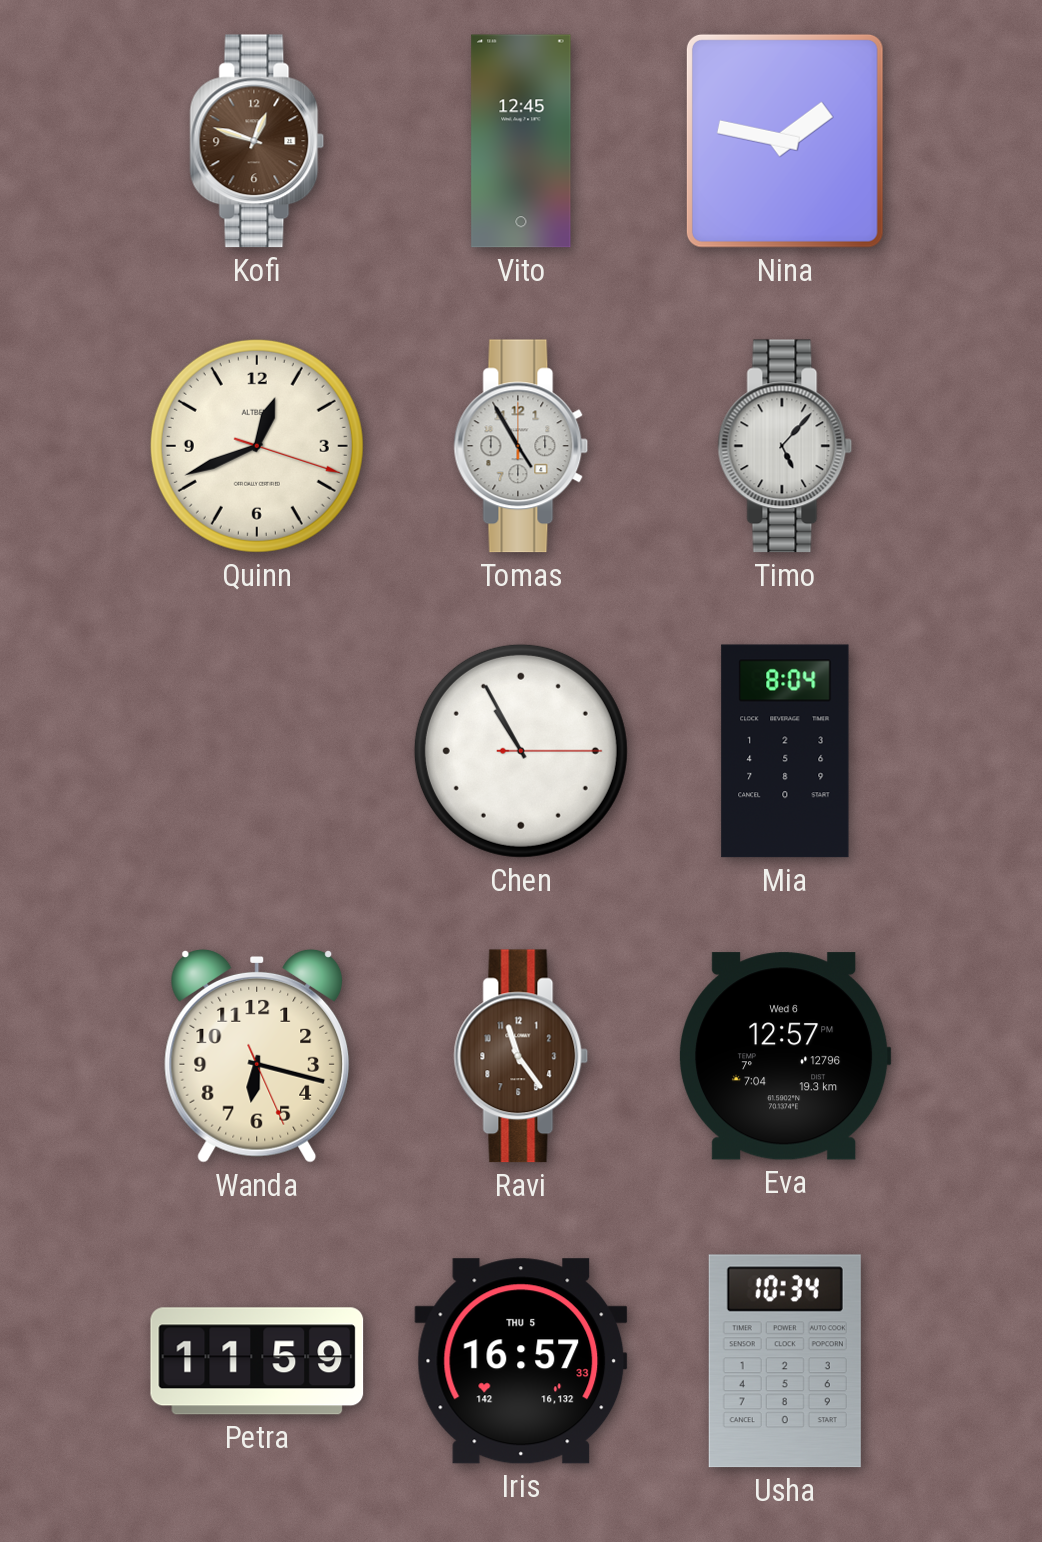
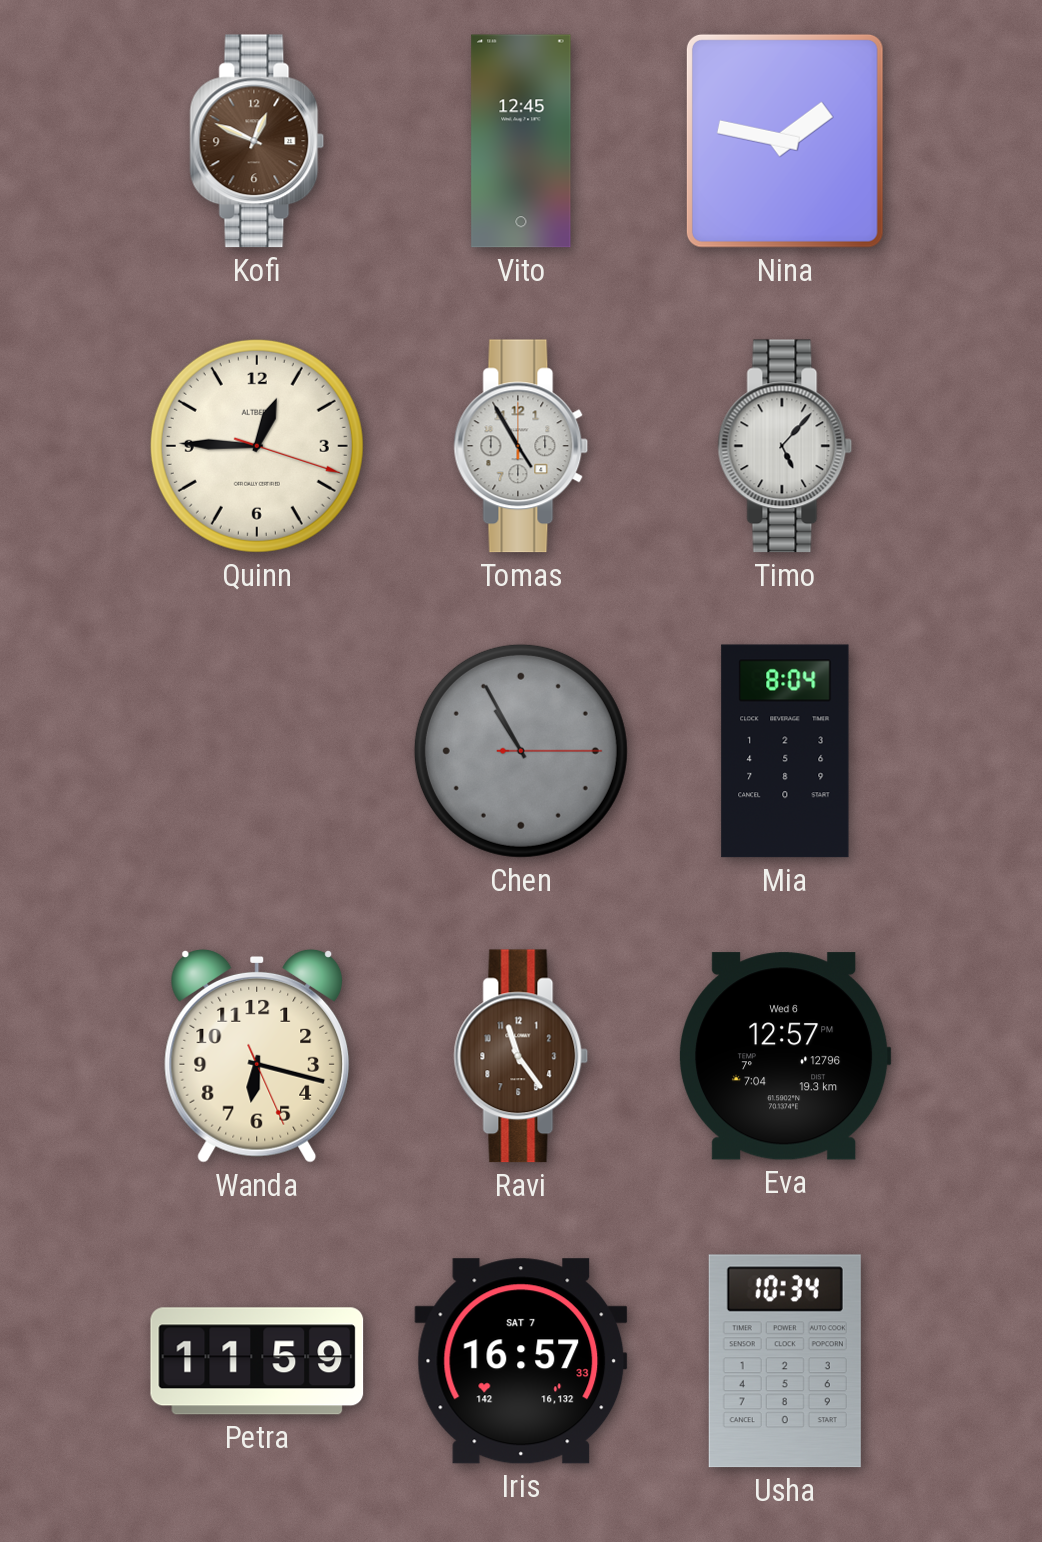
Kofi: 12:48 -> 12:49
Quinn: 12:41 -> 12:45
Chen dial: white -> grey
Iris date: THU 5 -> SAT 7
